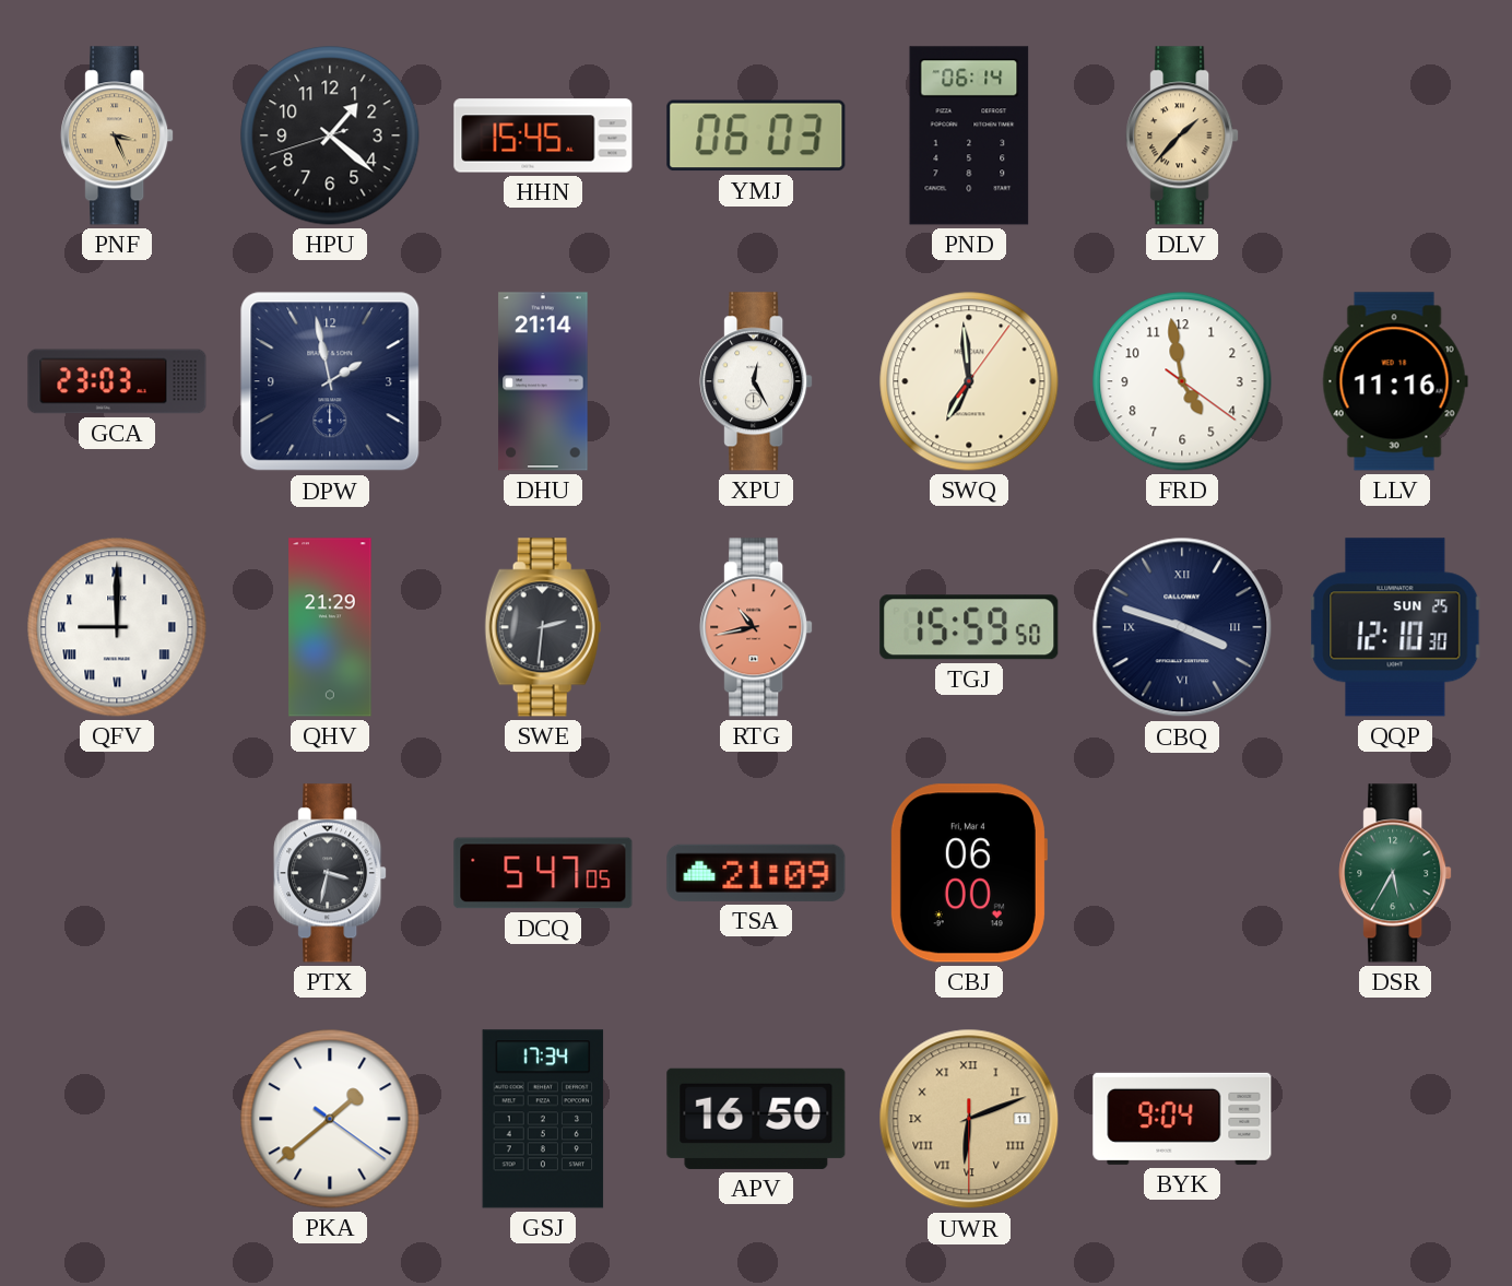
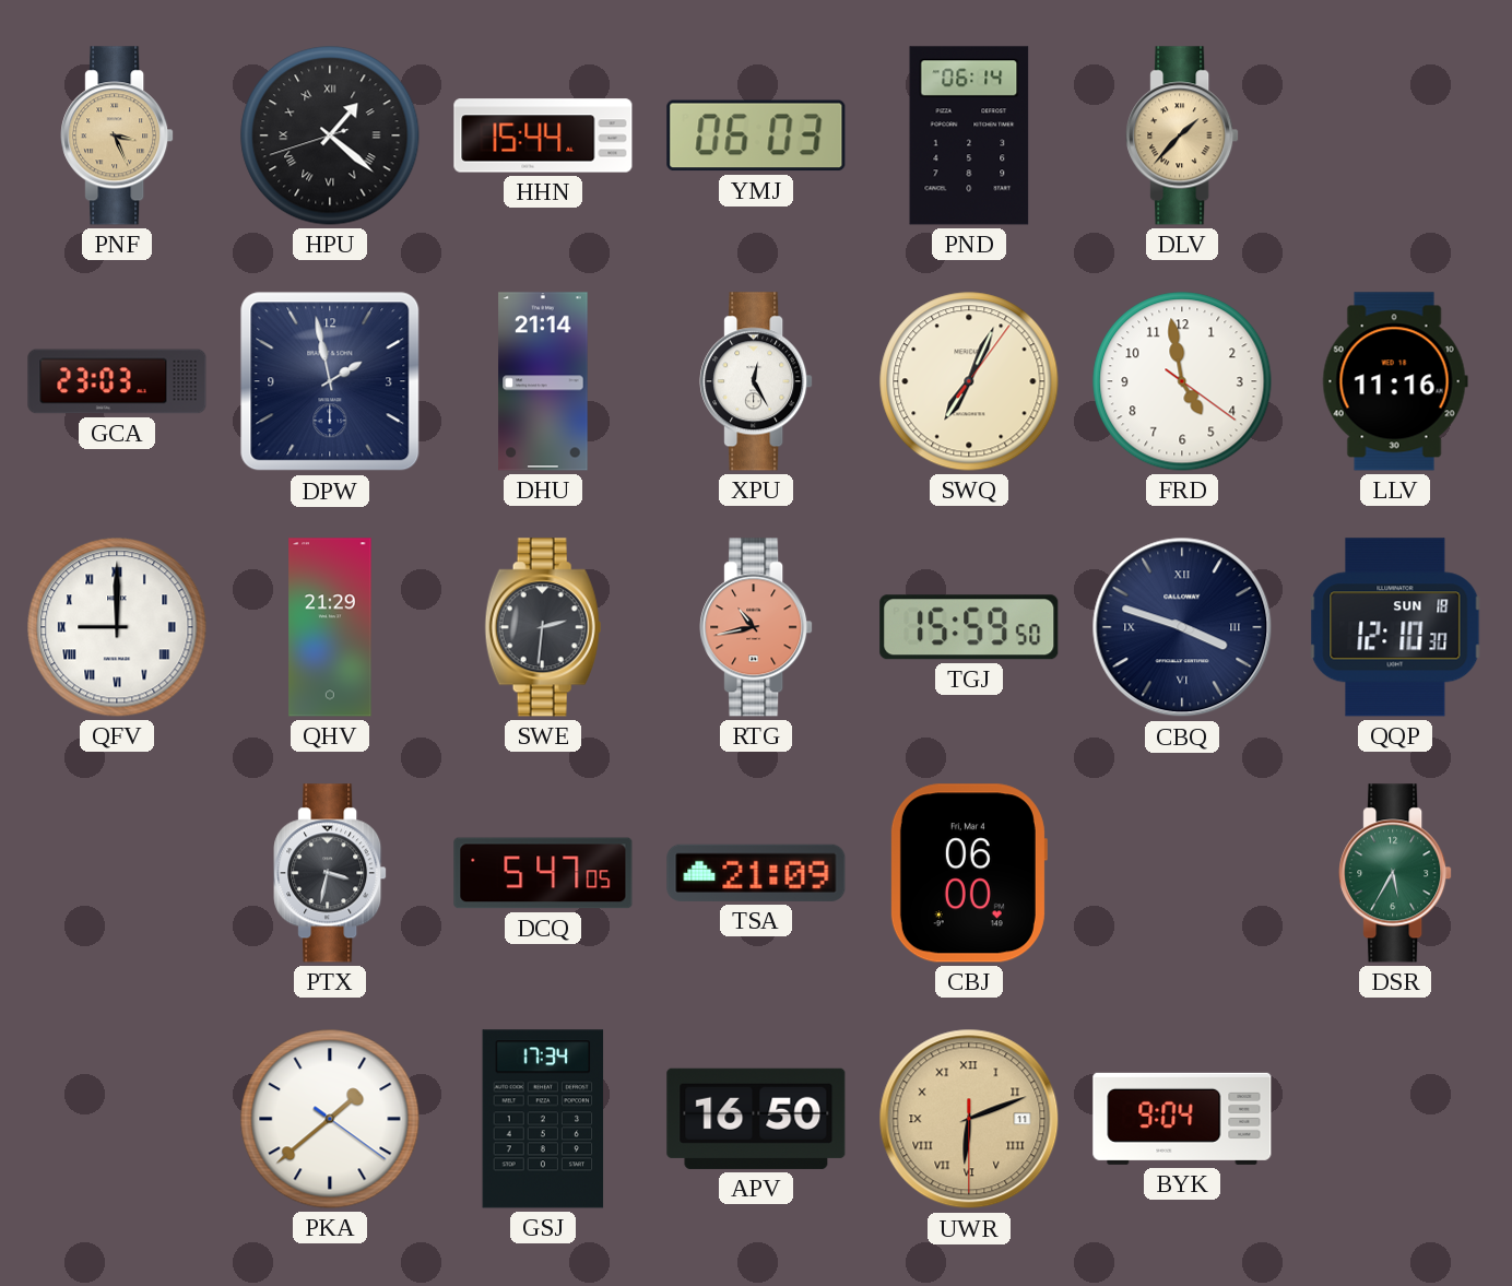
HPU numerals: Arabic -> Roman
HHN: 15:45 -> 15:44
SWQ: 6:59 -> 7:04
QQP date: SUN 25 -> SUN 18
